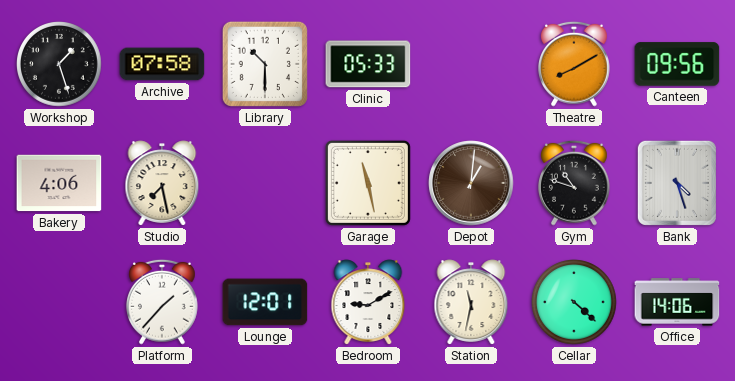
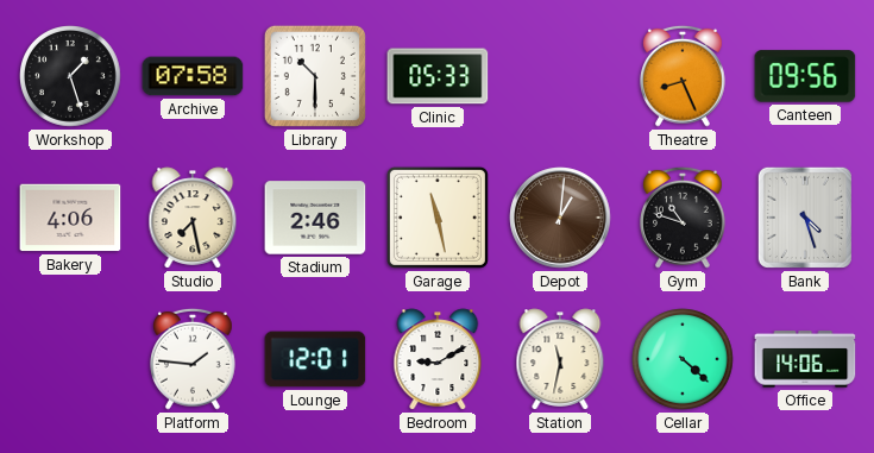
Theatre: 8:10 -> 8:26
Stadium: none -> 2:46
Platform: 1:37 -> 1:46
